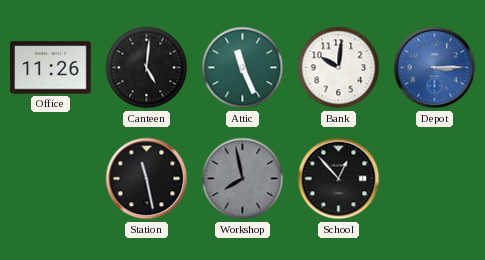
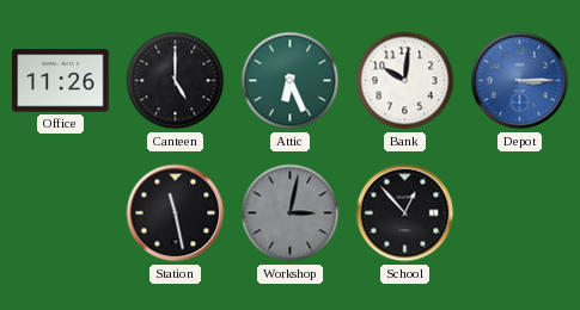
Canteen: 5:01 -> 5:00
Attic: 11:26 -> 6:26
Workshop: 7:58 -> 3:02
